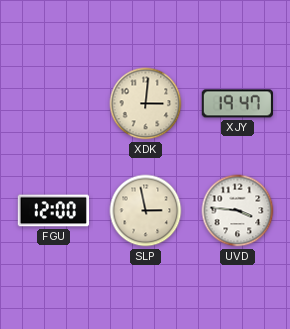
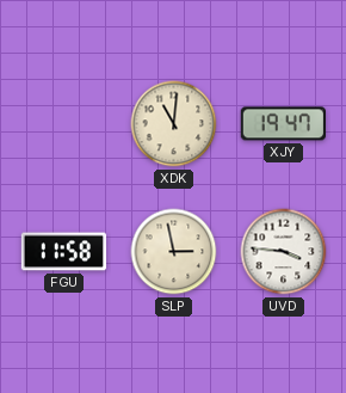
XDK: 3:01 -> 11:01
FGU: 12:00 -> 11:58
